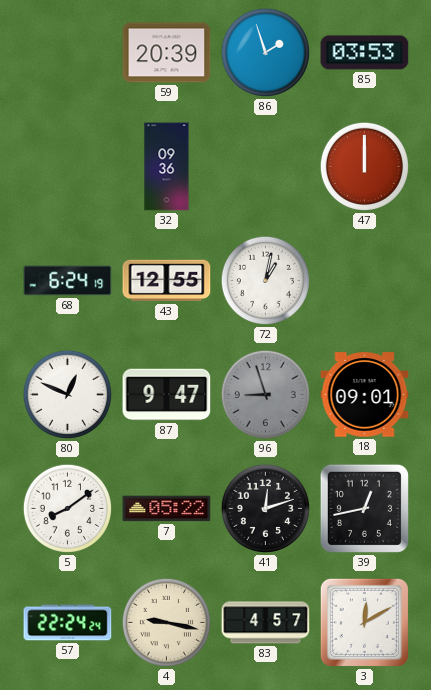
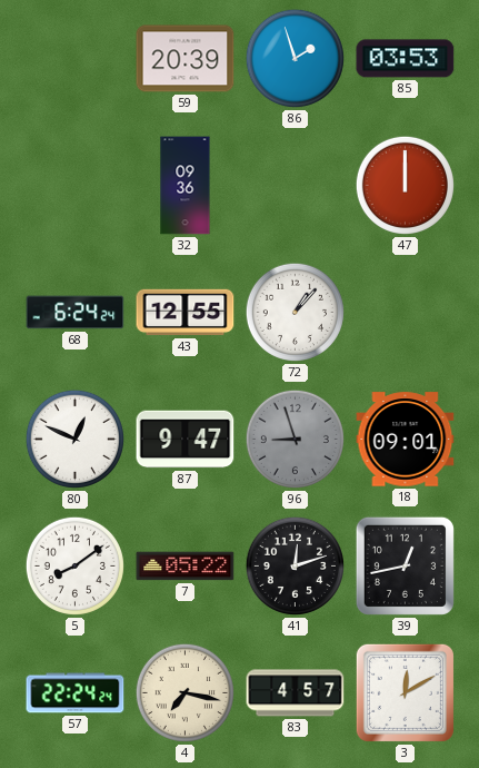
68: 6:24:19 -> 6:24:24
72: 1:02 -> 1:07
4: 9:17 -> 7:17
